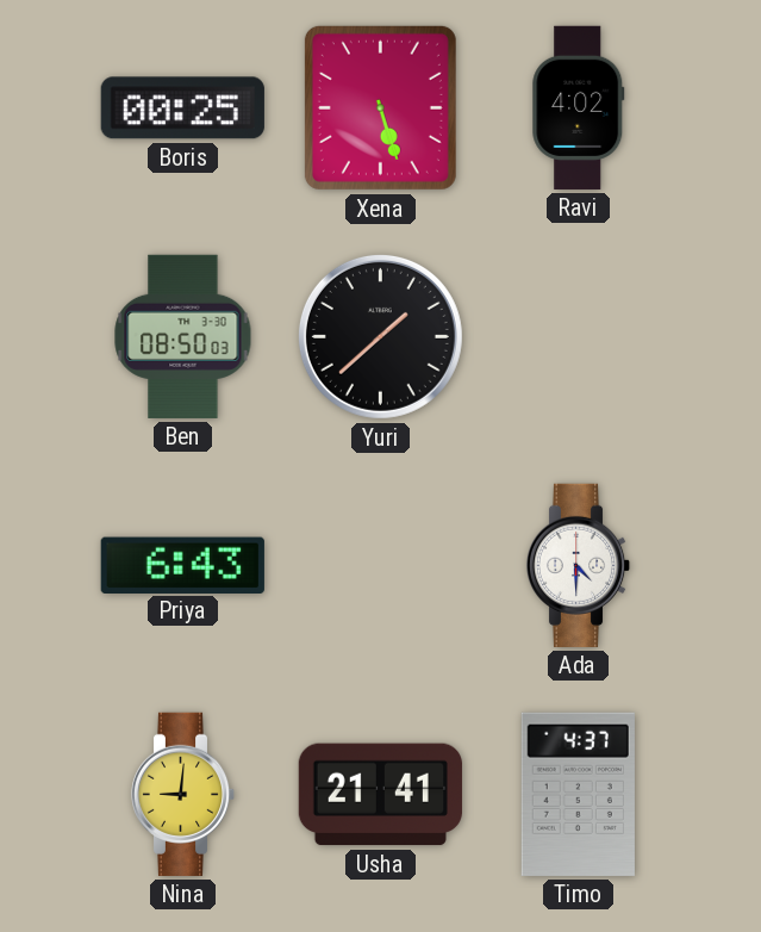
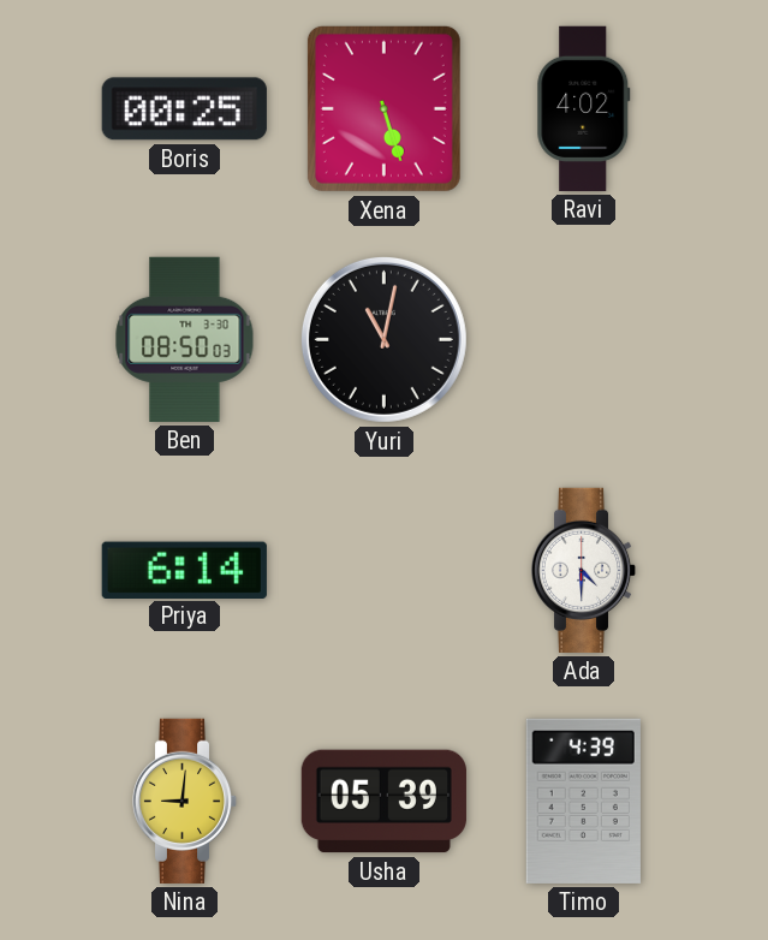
Yuri: 1:38 -> 11:02
Priya: 6:43 -> 6:14
Usha: 21:41 -> 05:39
Timo: 4:37 -> 4:39
